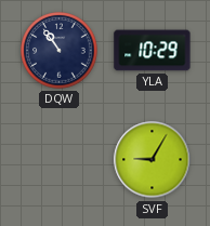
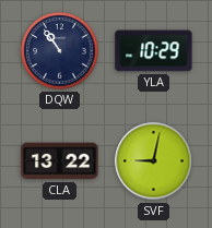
CLA: none -> 13:22
SVF: 9:05 -> 9:02
